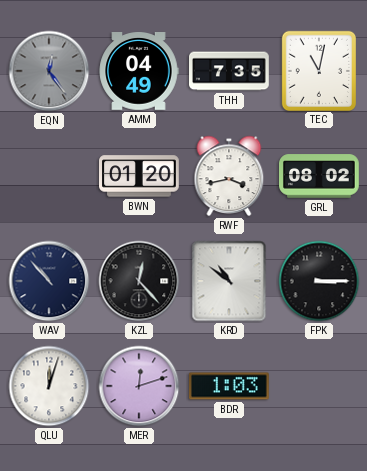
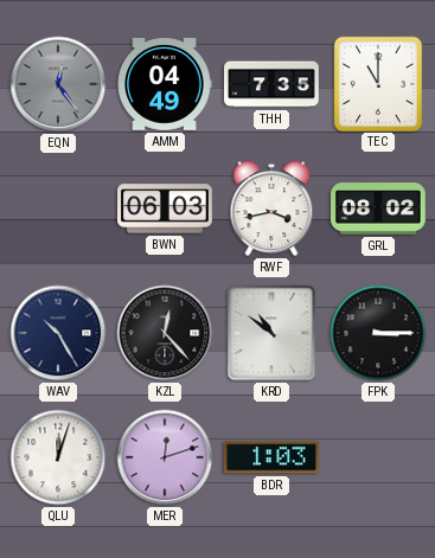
TEC: 11:02 -> 11:00
BWN: 01:20 -> 06:03
WAV: 10:53 -> 10:25
